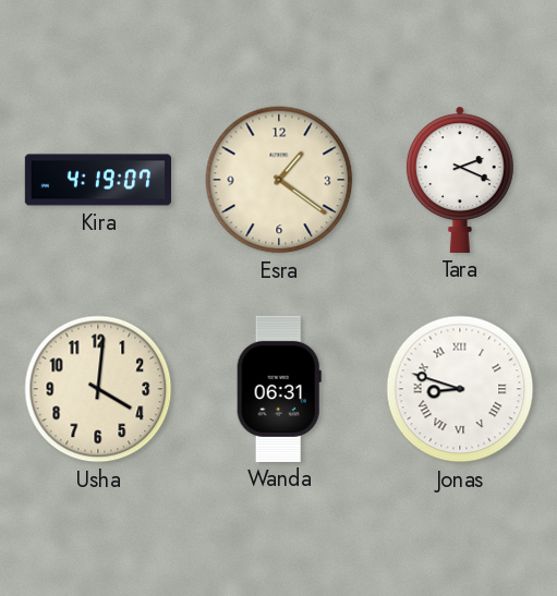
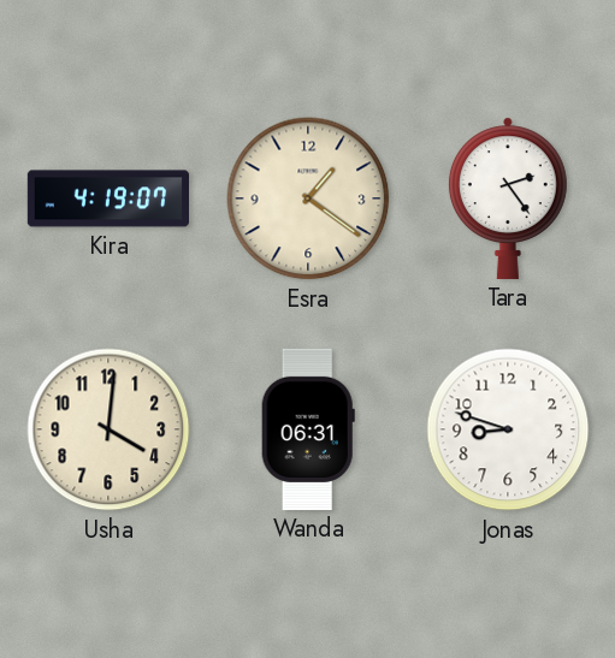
Tara: 2:19 -> 2:24
Jonas numerals: Roman -> Arabic
